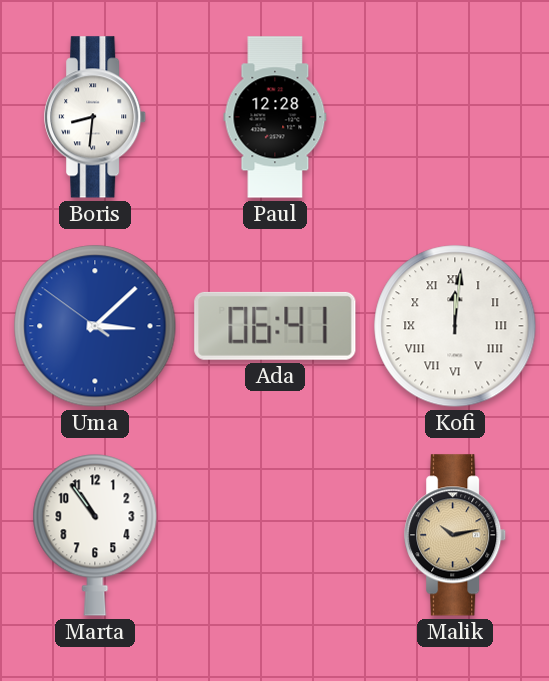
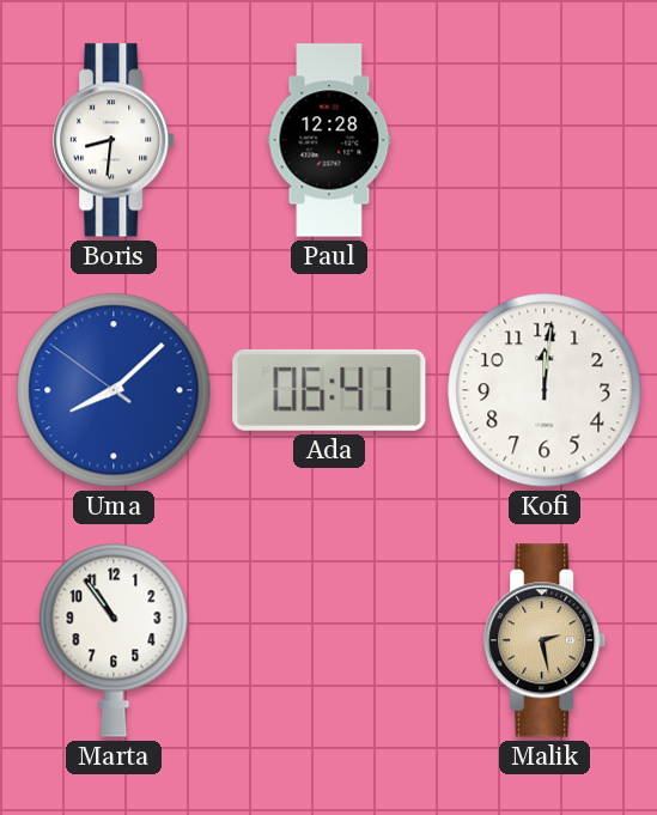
Uma: 3:07 -> 8:07
Kofi numerals: Roman -> Arabic
Malik: 10:13 -> 2:28
